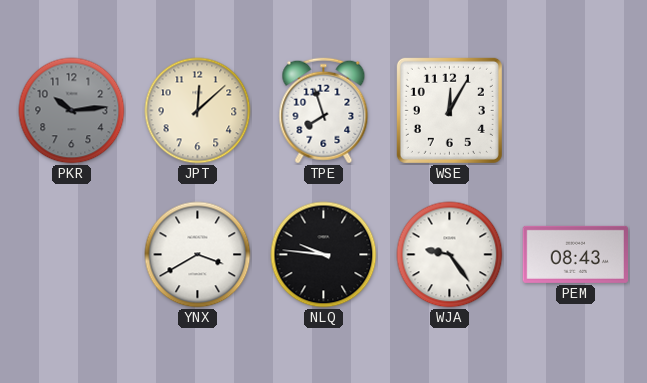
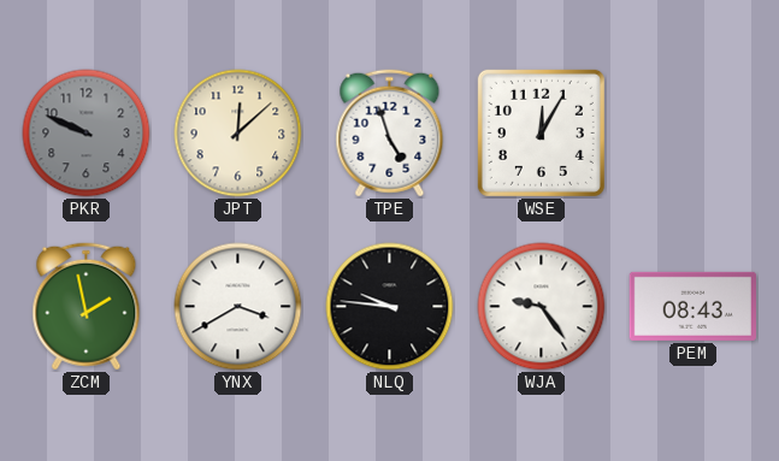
PKR: 10:14 -> 9:49
TPE: 7:57 -> 4:57
ZCM: none -> 1:58
